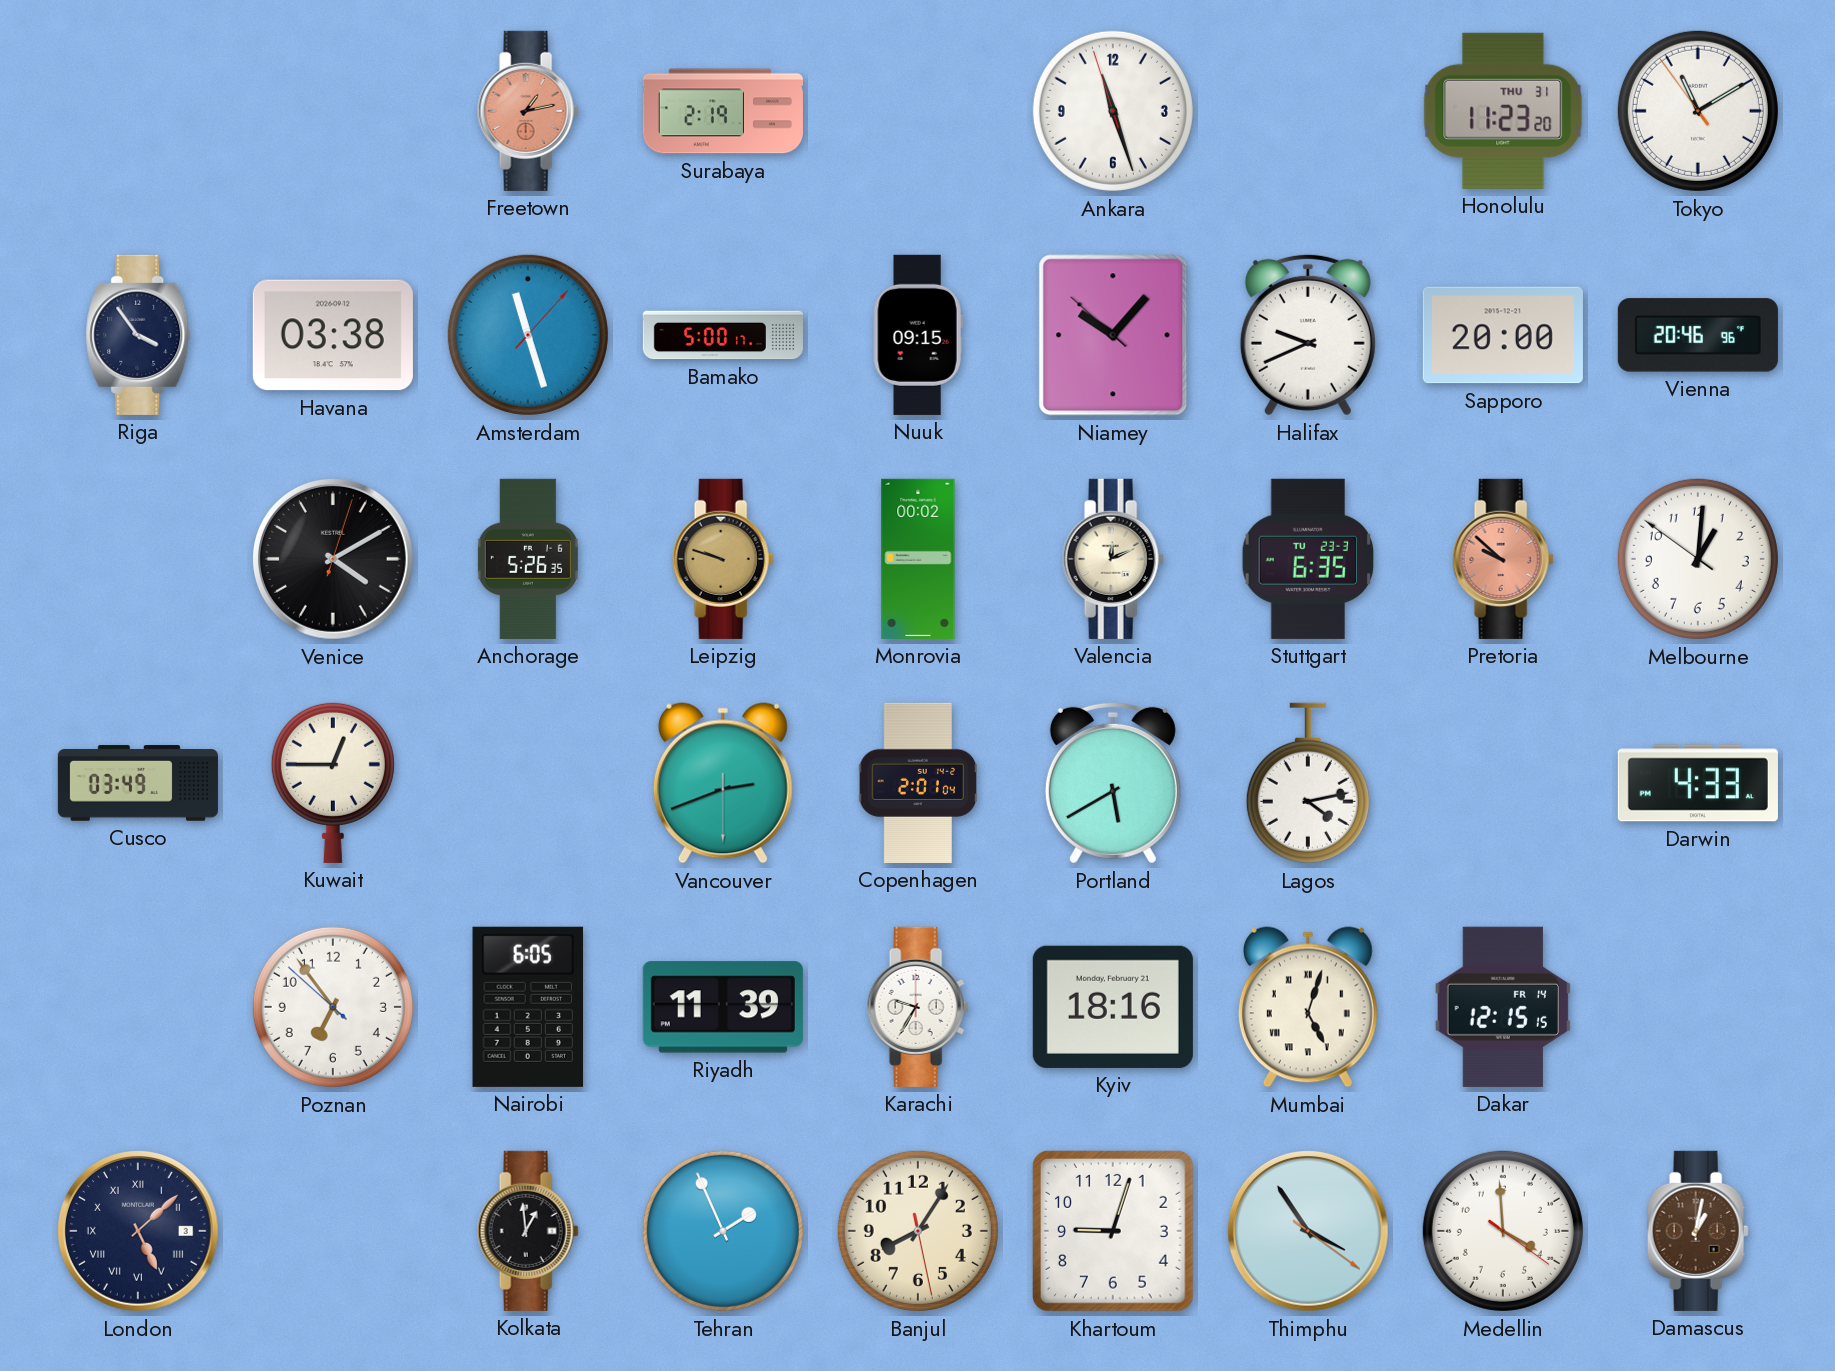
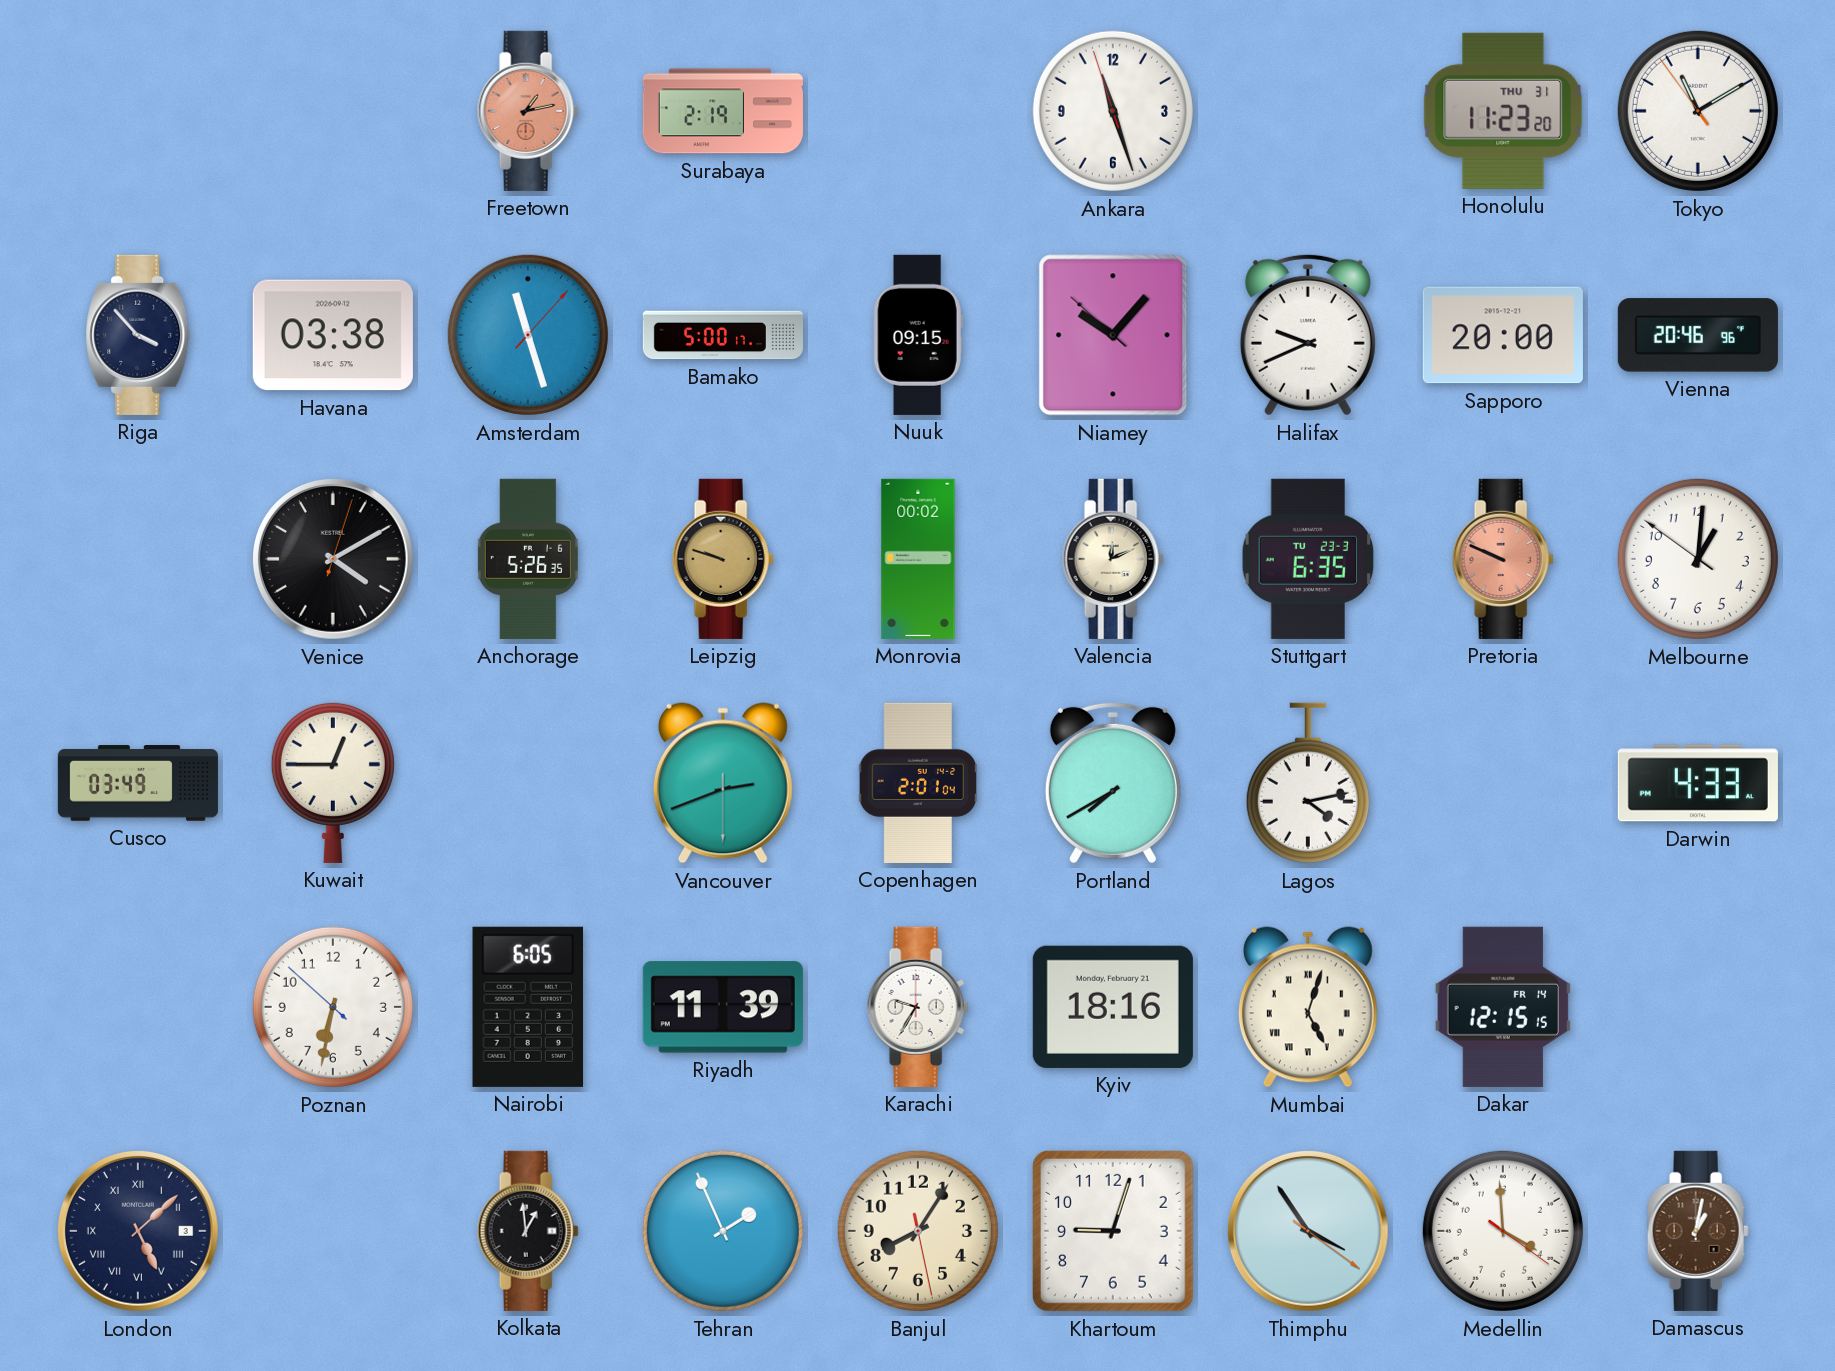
Riga: 3:54 -> 3:53
Pretoria: 9:52 -> 9:49
Portland: 5:40 -> 7:40
Poznan: 6:53 -> 6:31
